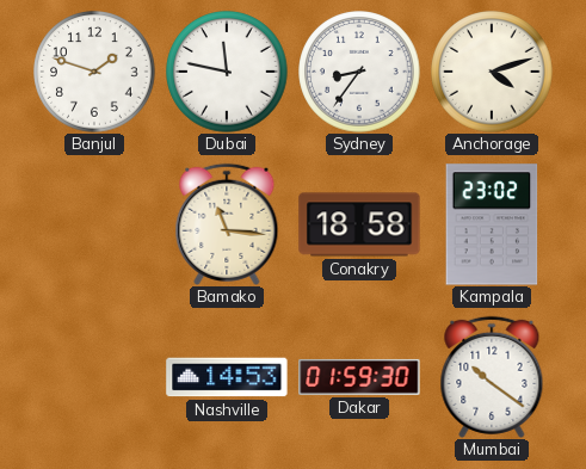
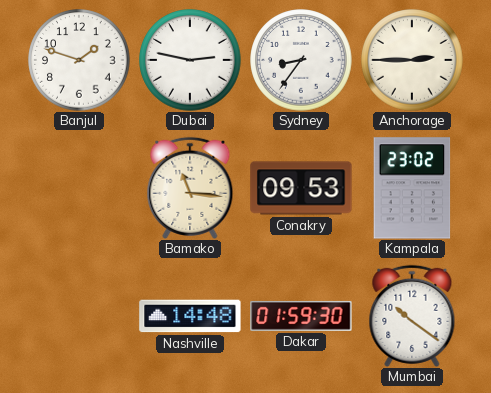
Dubai: 11:47 -> 2:47
Anchorage: 4:12 -> 2:45
Conakry: 18:58 -> 09:53
Nashville: 14:53 -> 14:48
